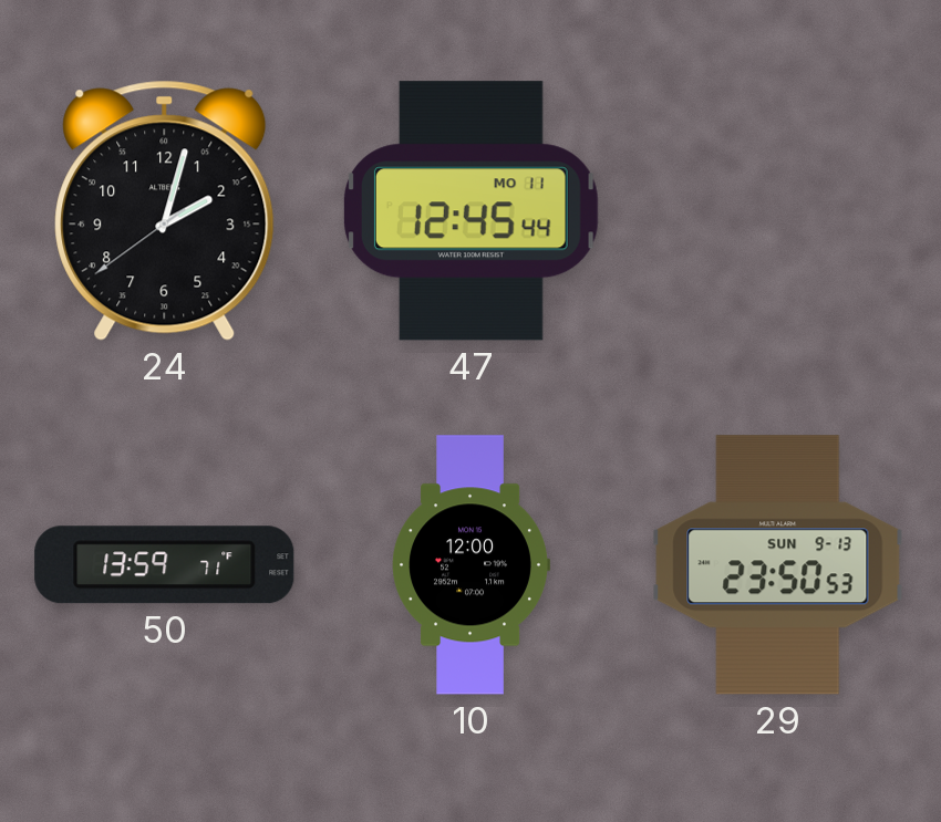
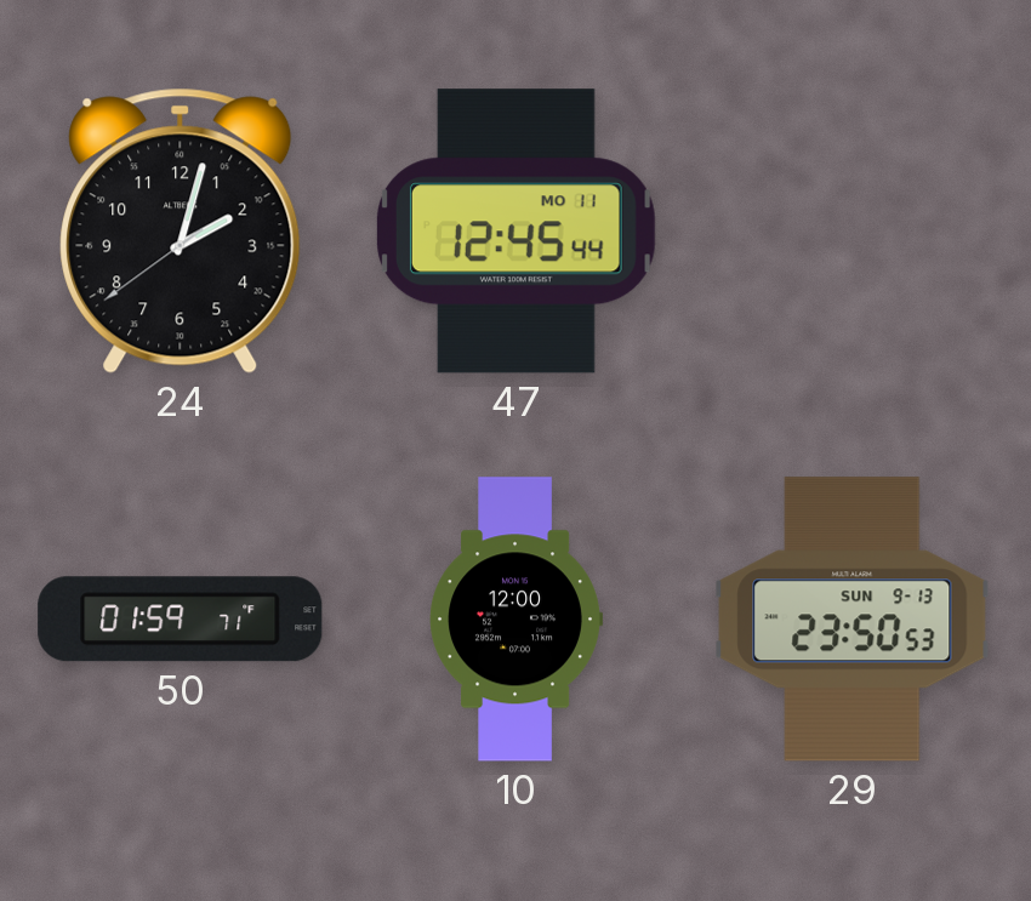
50: 13:59 -> 01:59
